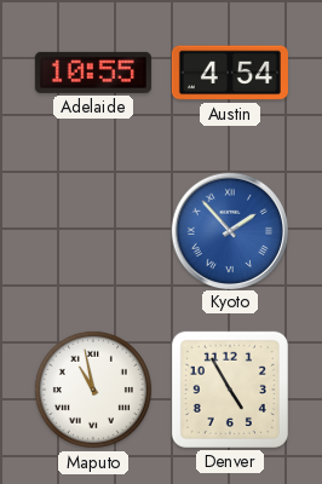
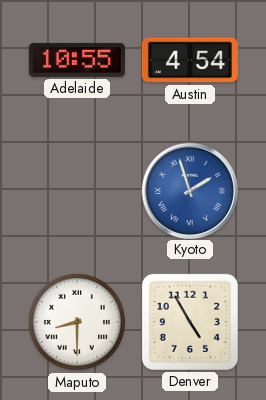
Kyoto: 1:53 -> 1:57
Maputo: 10:58 -> 8:30
